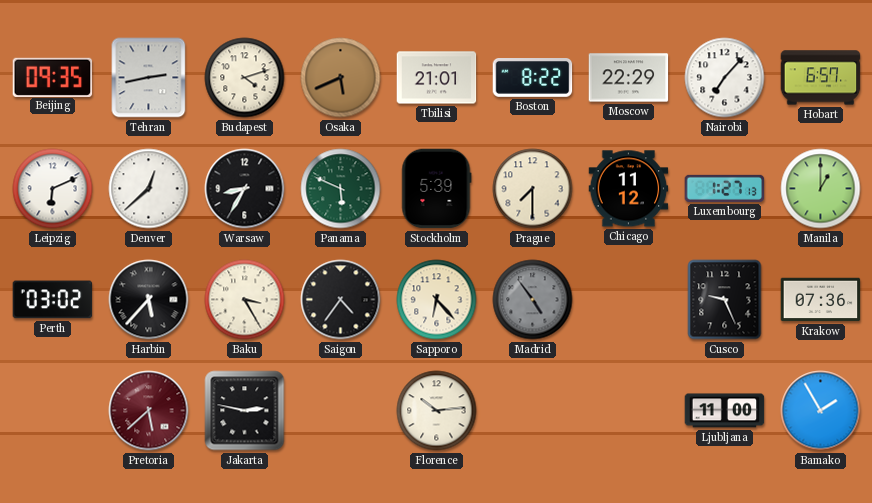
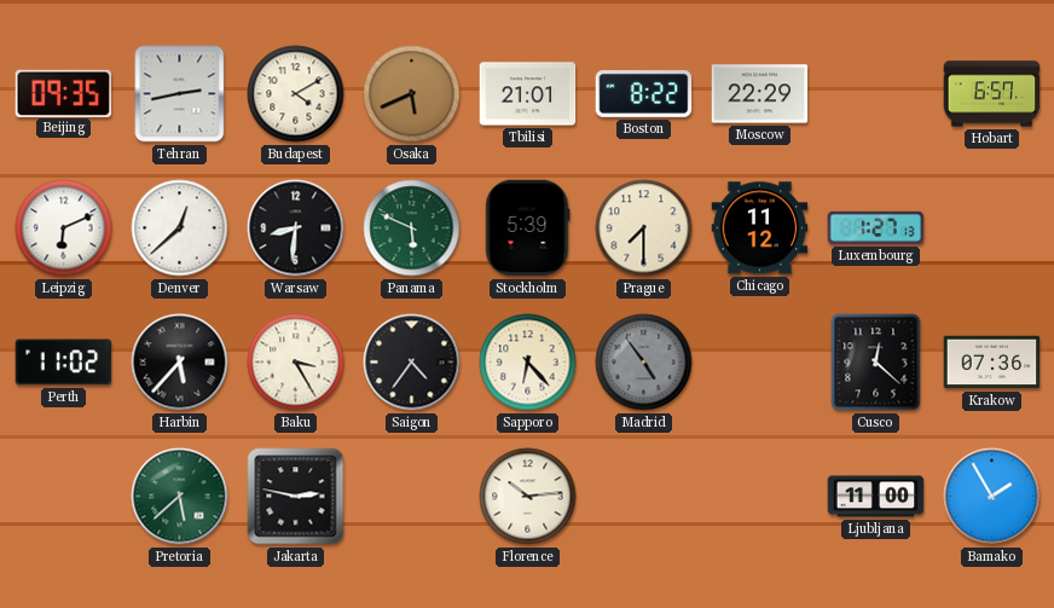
Budapest: 4:12 -> 4:10
Nairobi: 7:07 -> none
Warsaw: 8:35 -> 8:31
Manila: 1:00 -> none
Perth: 03:02 -> 11:02
Cusco: 9:26 -> 12:22
Pretoria dial: burgundy -> green
